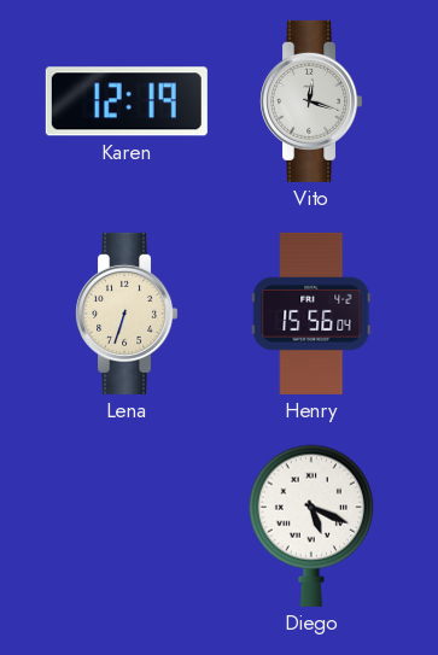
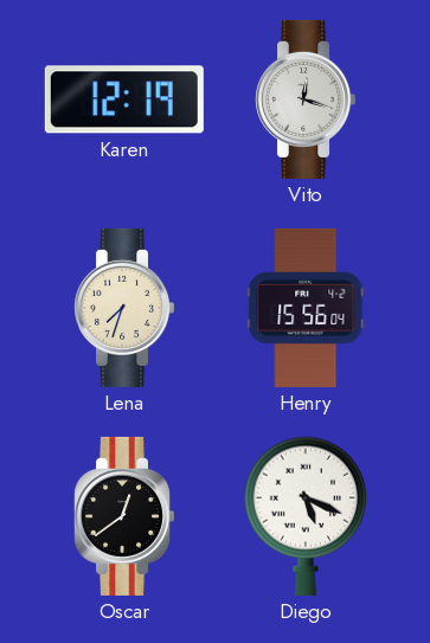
Lena: 6:33 -> 7:33
Oscar: none -> 12:39
